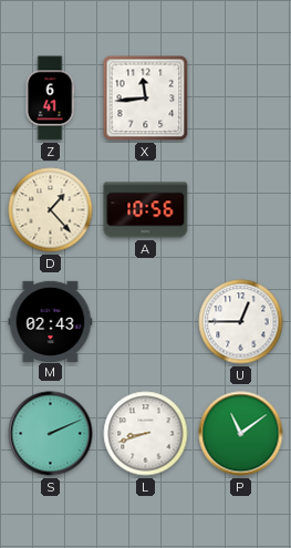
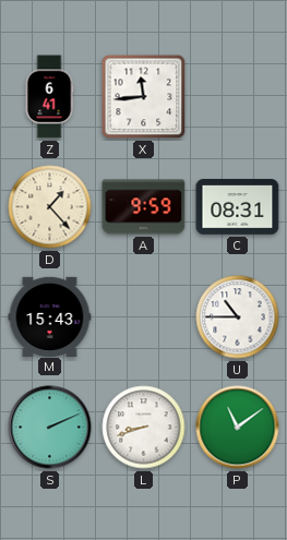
A: 10:56 -> 9:59
C: none -> 08:31
M: 02:43 -> 15:43
U: 12:45 -> 10:45
